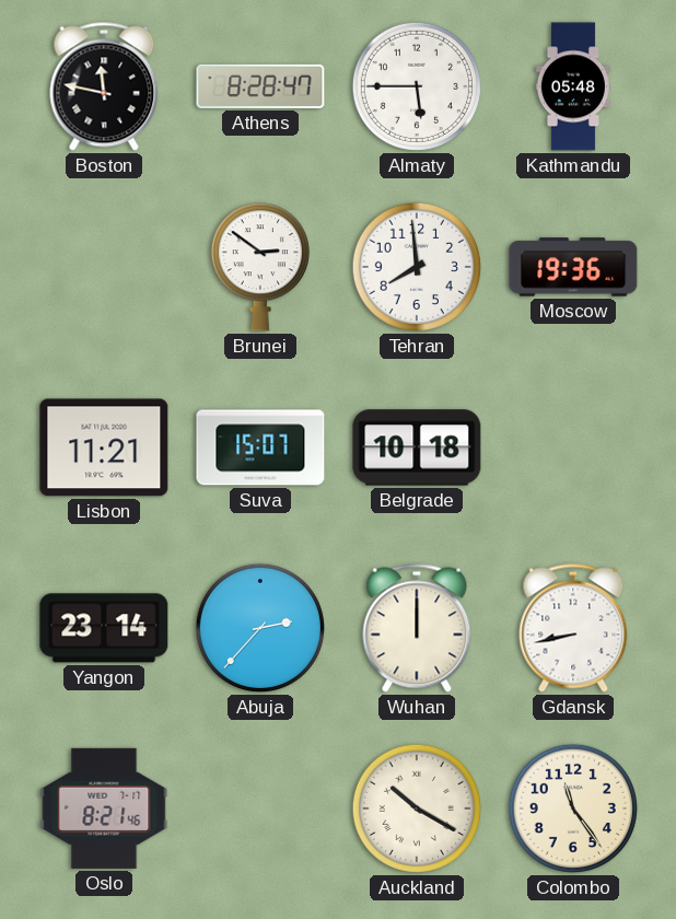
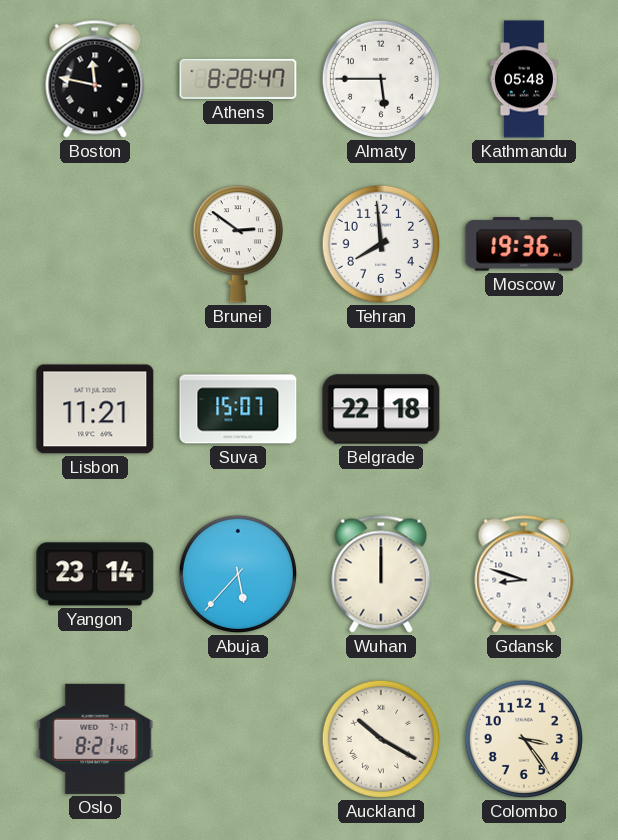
Belgrade: 10:18 -> 22:18
Abuja: 2:37 -> 5:37
Gdansk: 8:43 -> 8:48
Colombo: 11:24 -> 3:24
